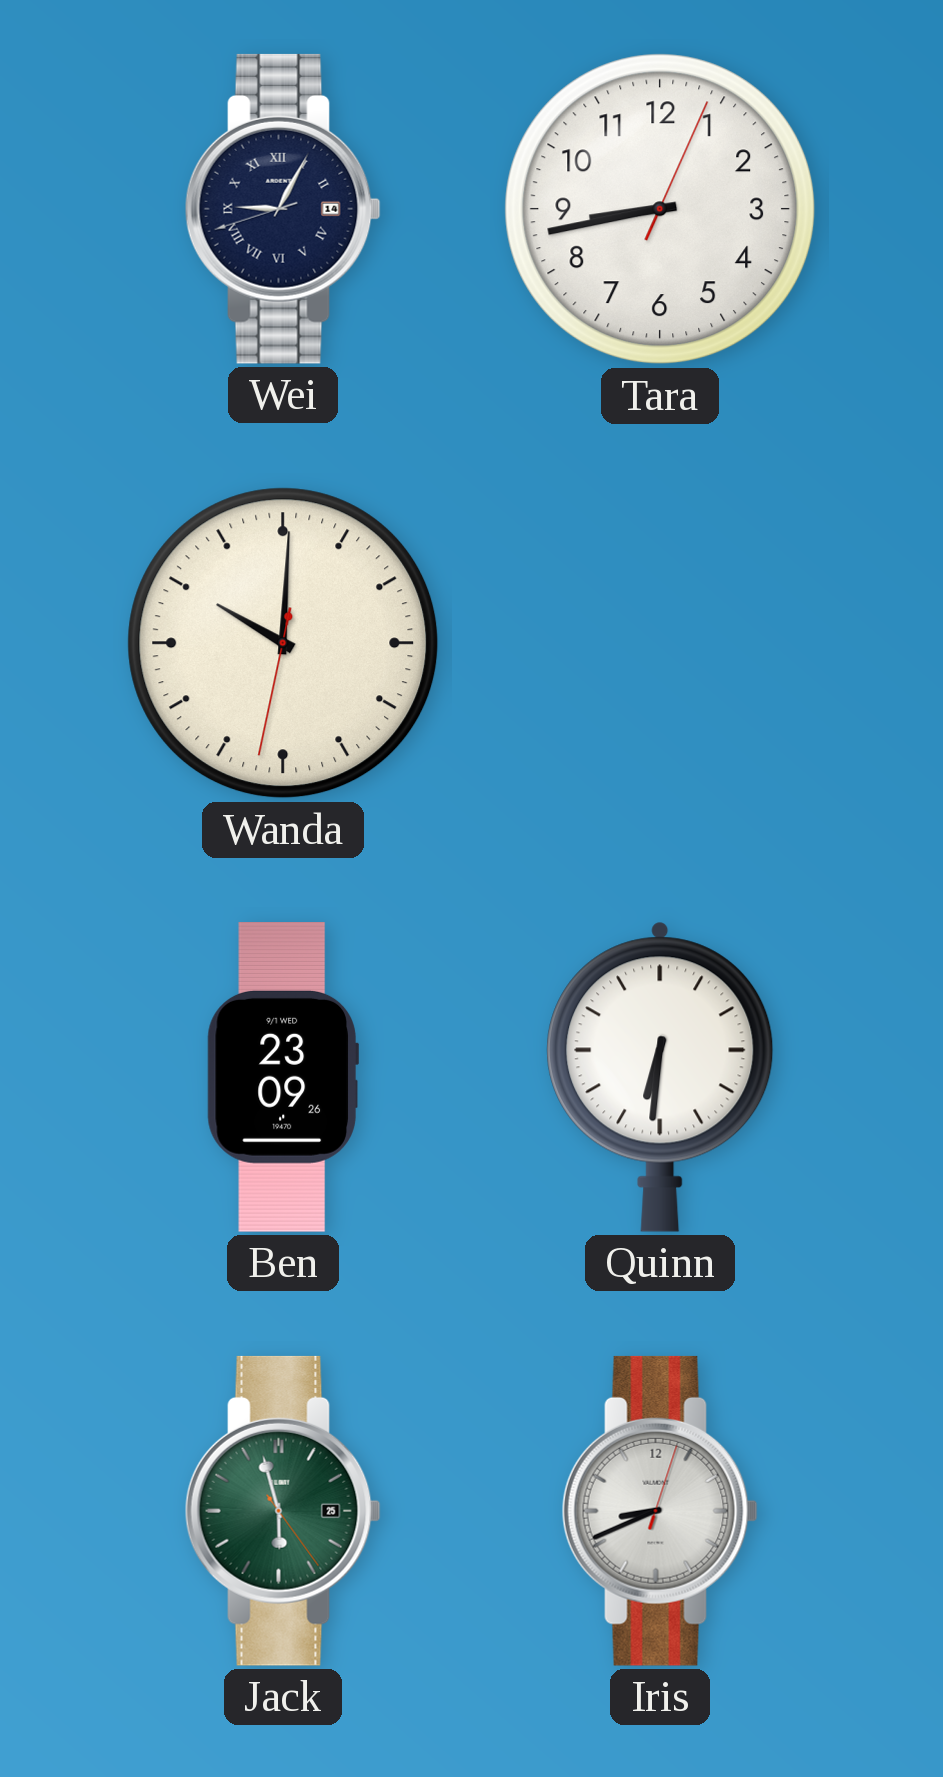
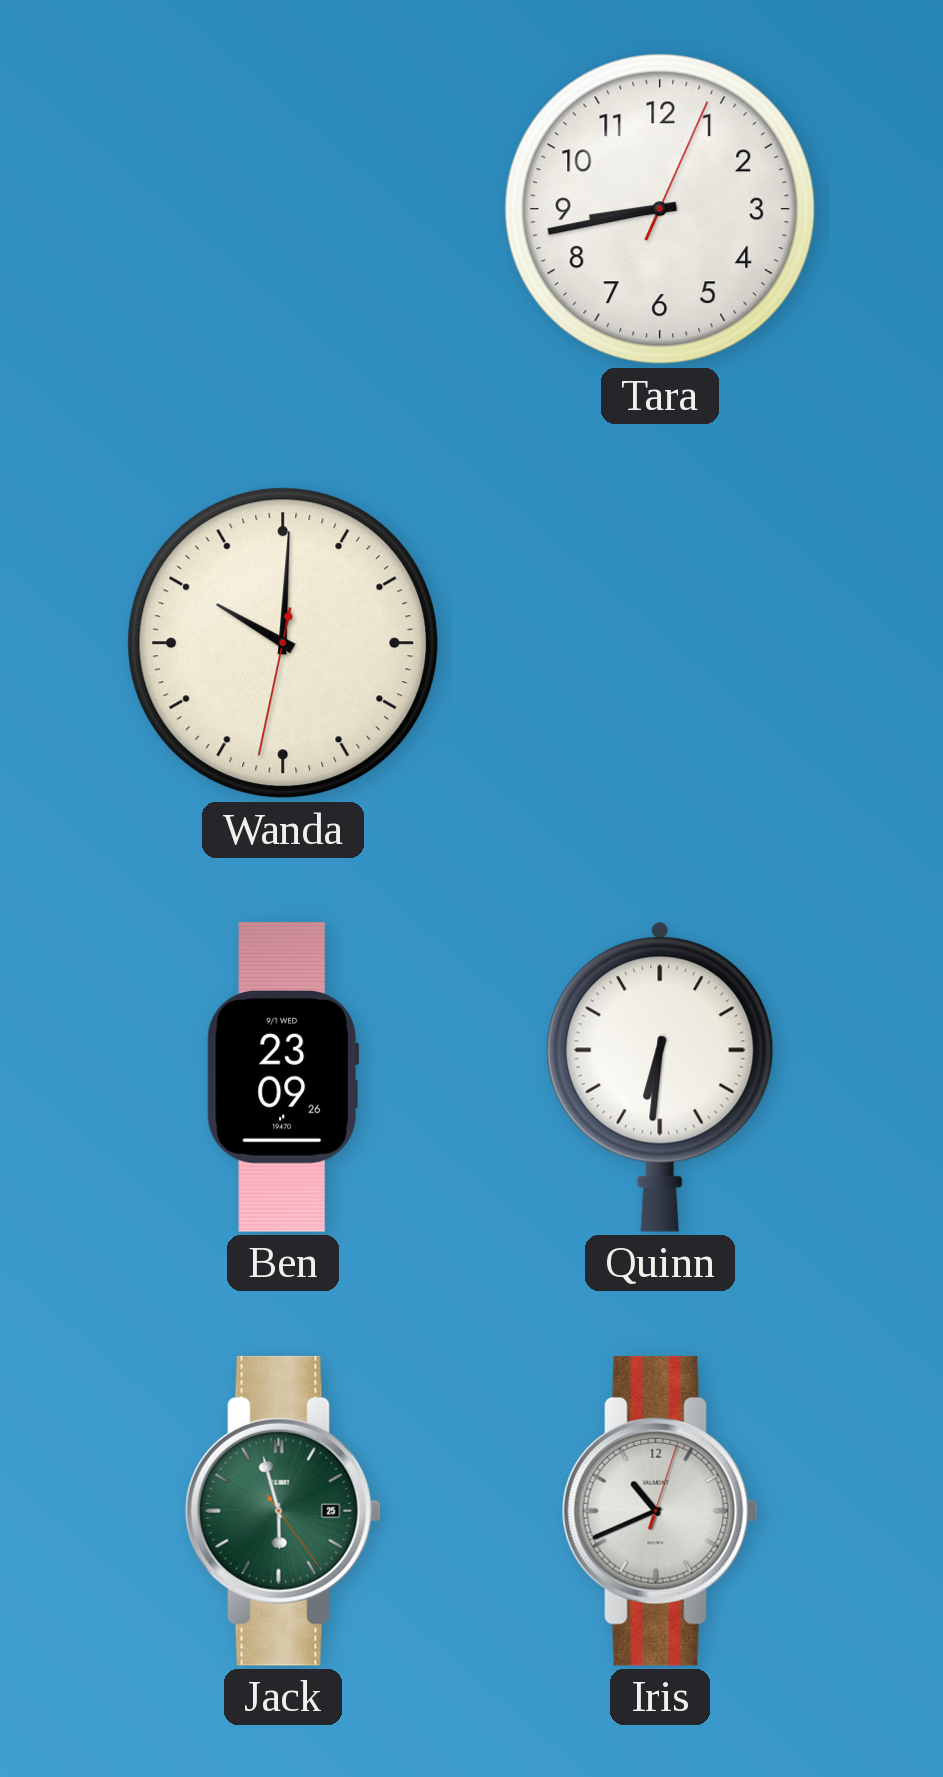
Wei: 9:04 -> none
Iris: 8:41 -> 10:41
